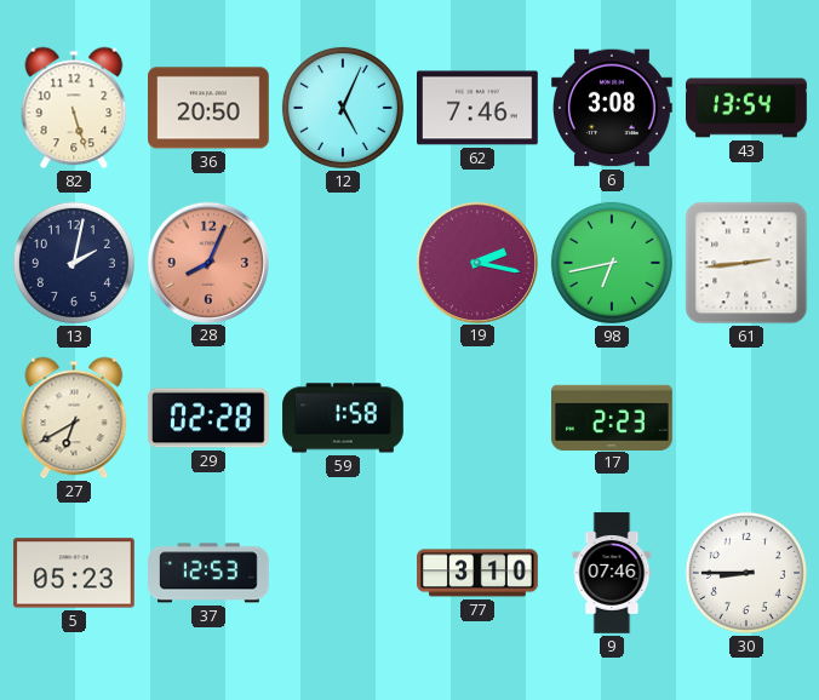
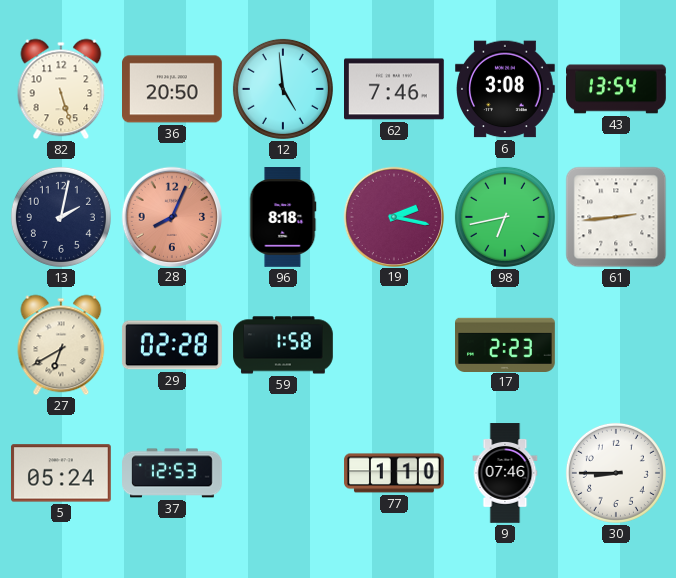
12: 5:04 -> 4:59
96: none -> 8:18
5: 05:23 -> 05:24
77: 3:10 -> 1:10
